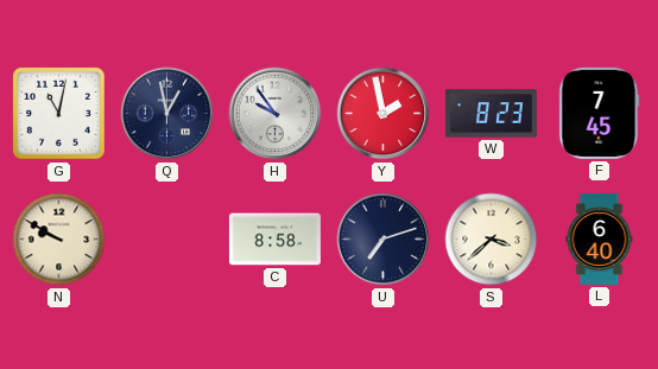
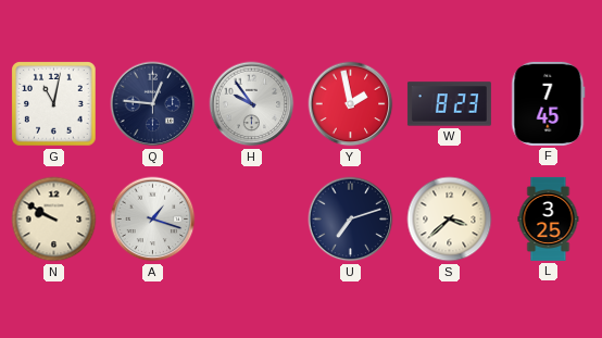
Q: 12:58 -> 12:46
A: none -> 1:18
C: 8:58 -> none
L: 6:40 -> 3:25
